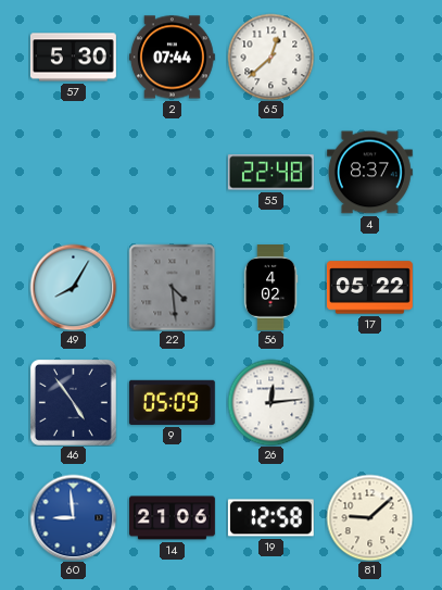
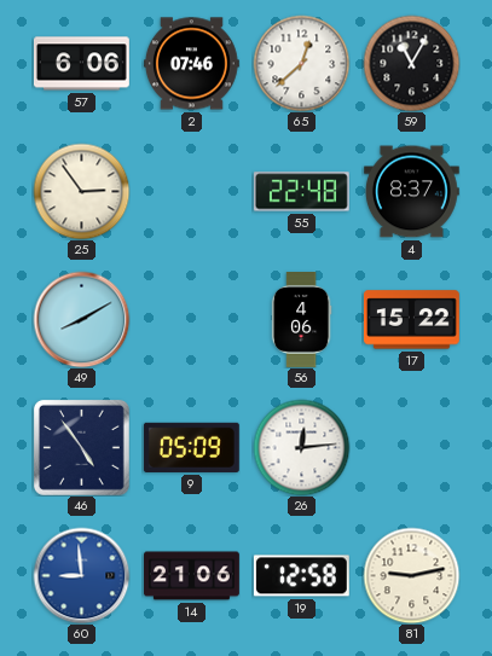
57: 5:30 -> 6:06
2: 07:44 -> 07:46
59: none -> 11:05
25: none -> 2:54
49: 8:05 -> 8:10
22: 4:29 -> none
56: 4:02 -> 4:06
17: 05:22 -> 15:22
81: 9:08 -> 9:13
